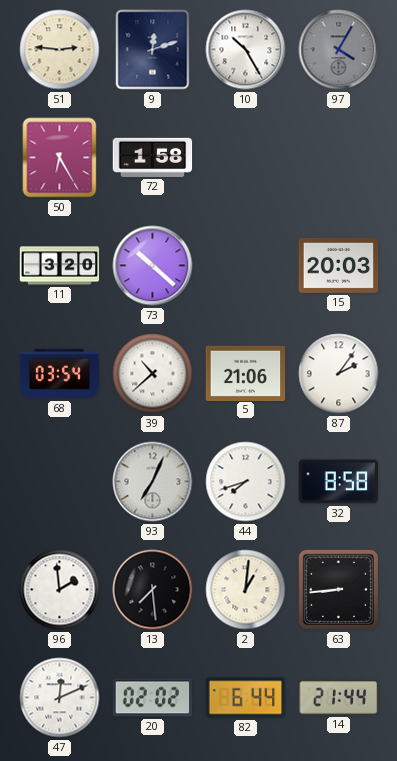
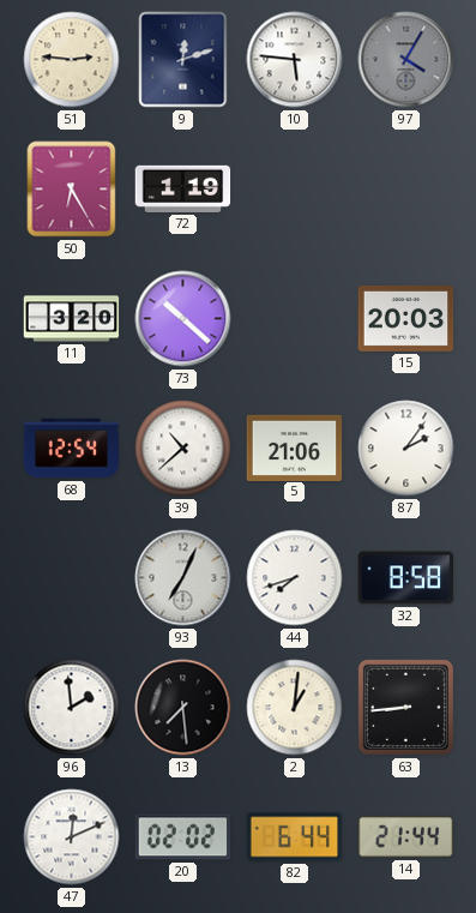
10: 10:25 -> 5:46
72: 1:58 -> 1:19
68: 03:54 -> 12:54
